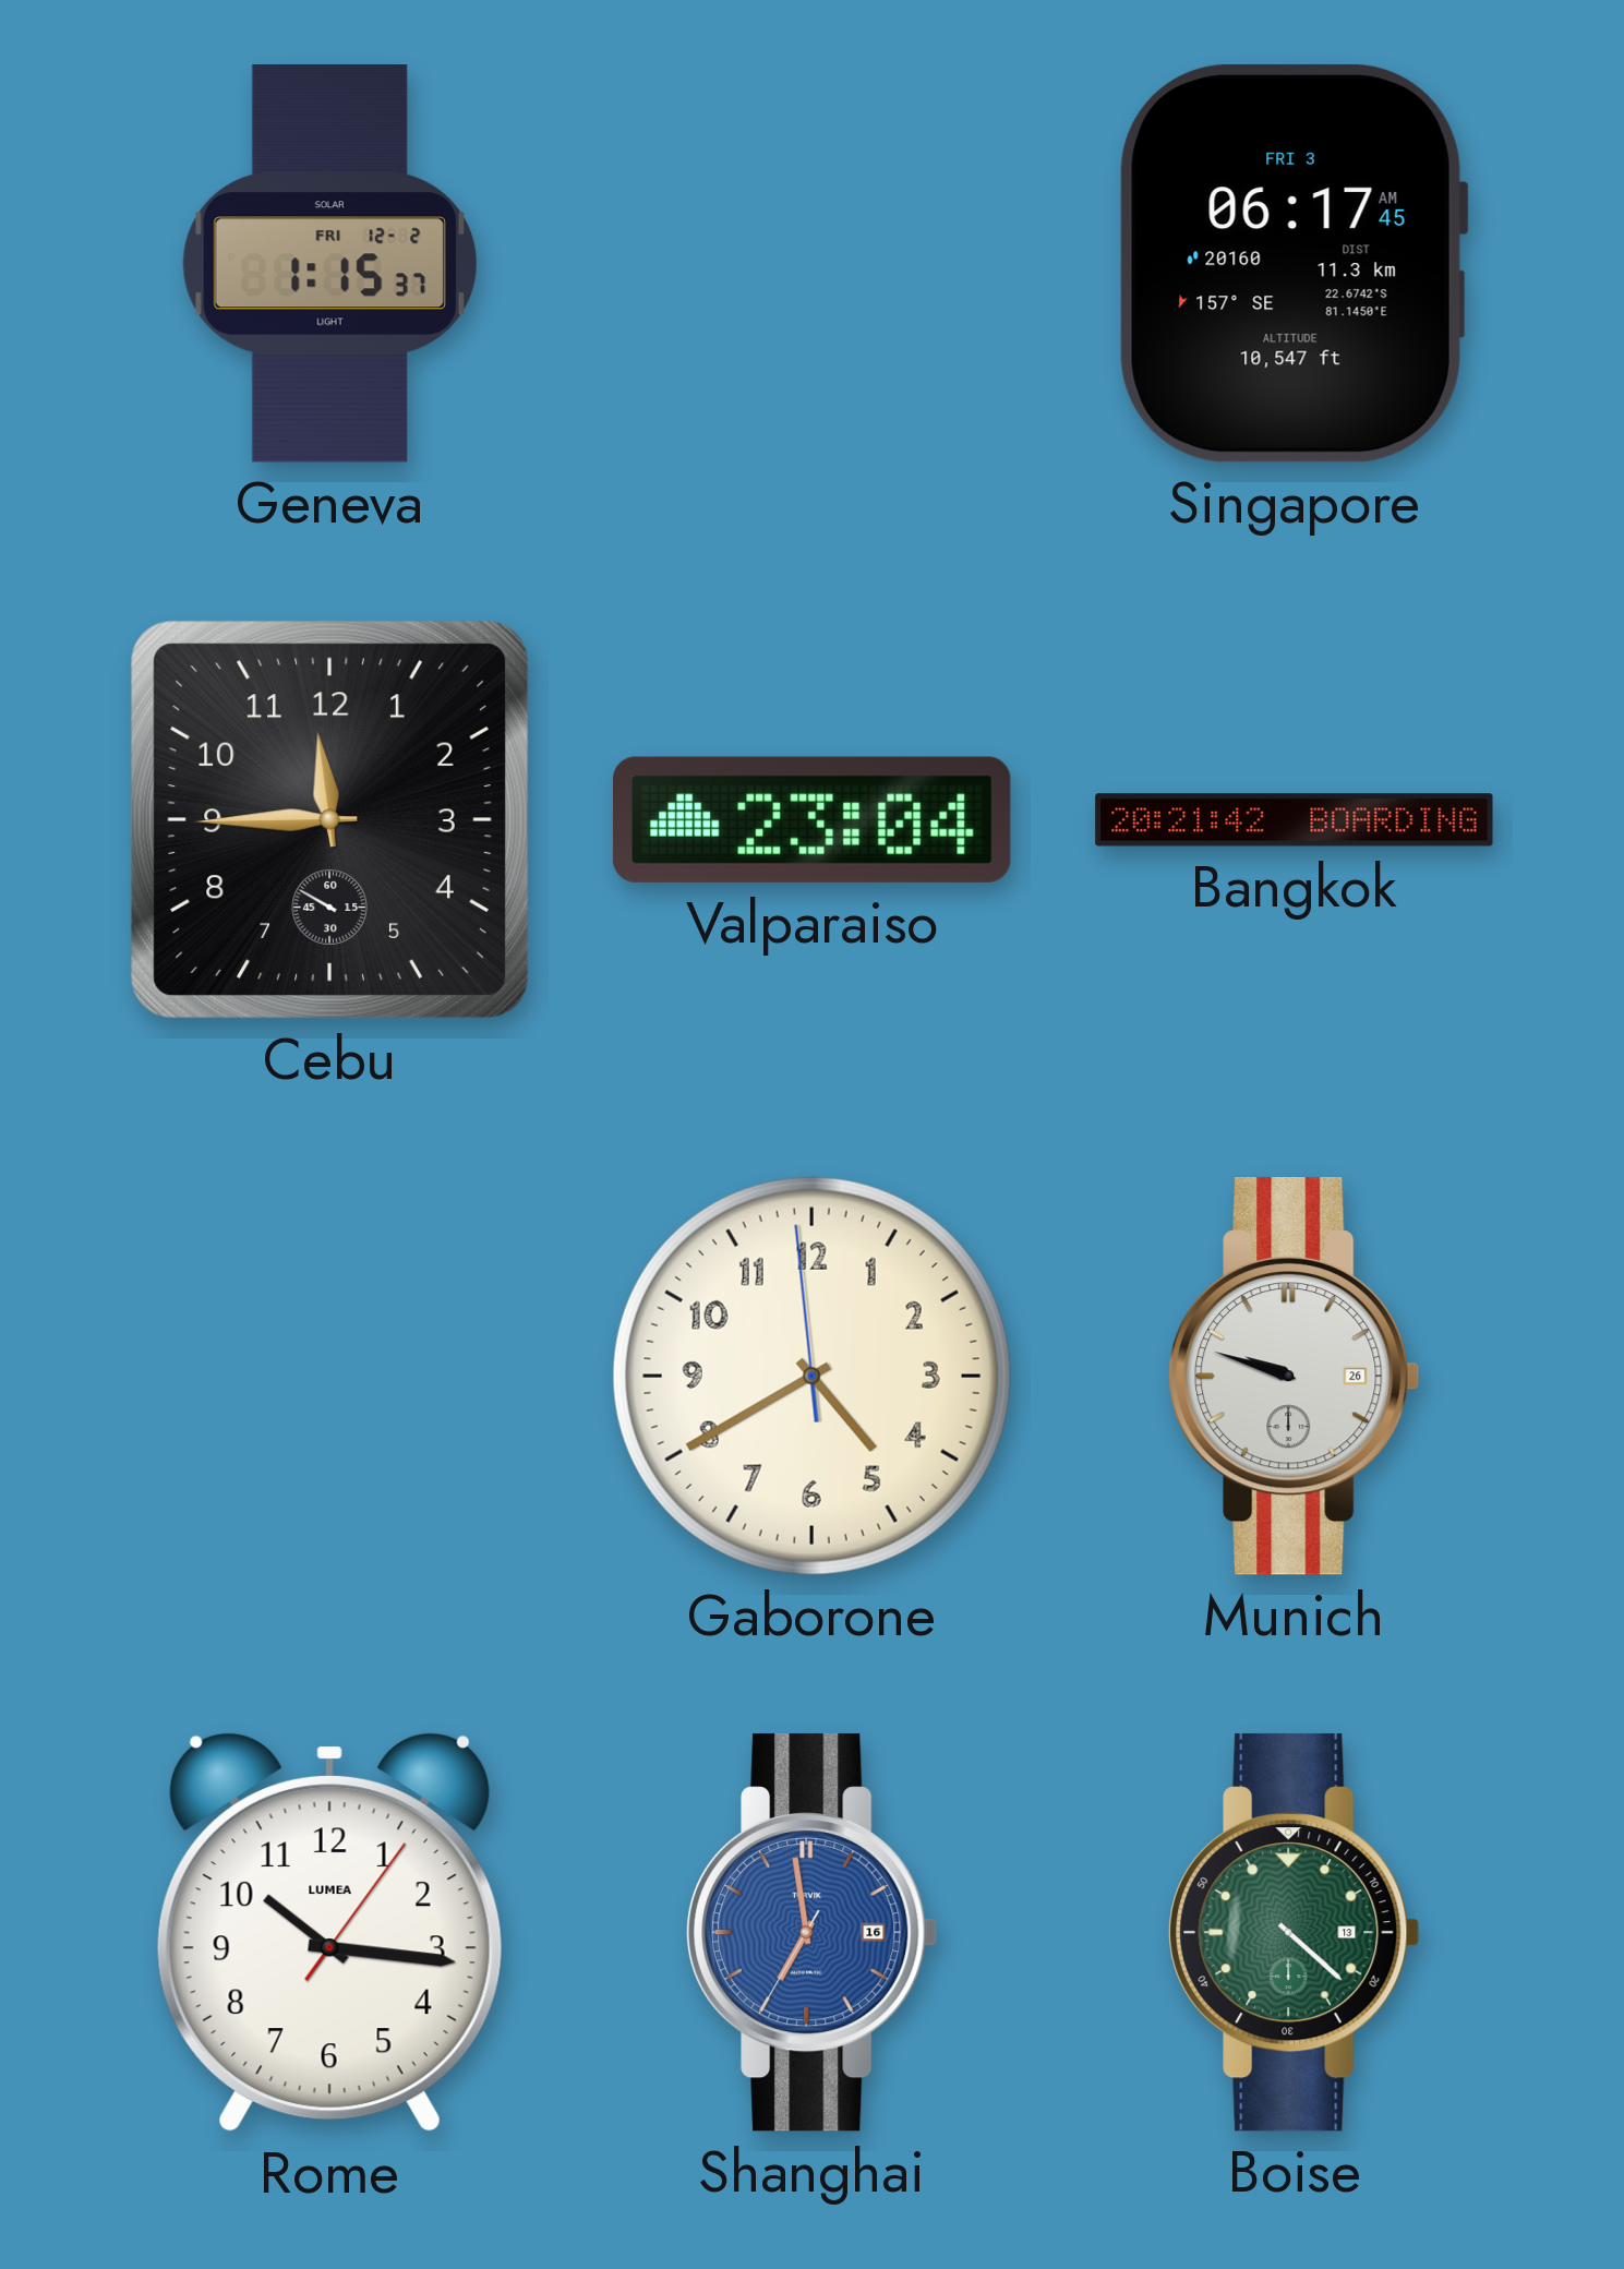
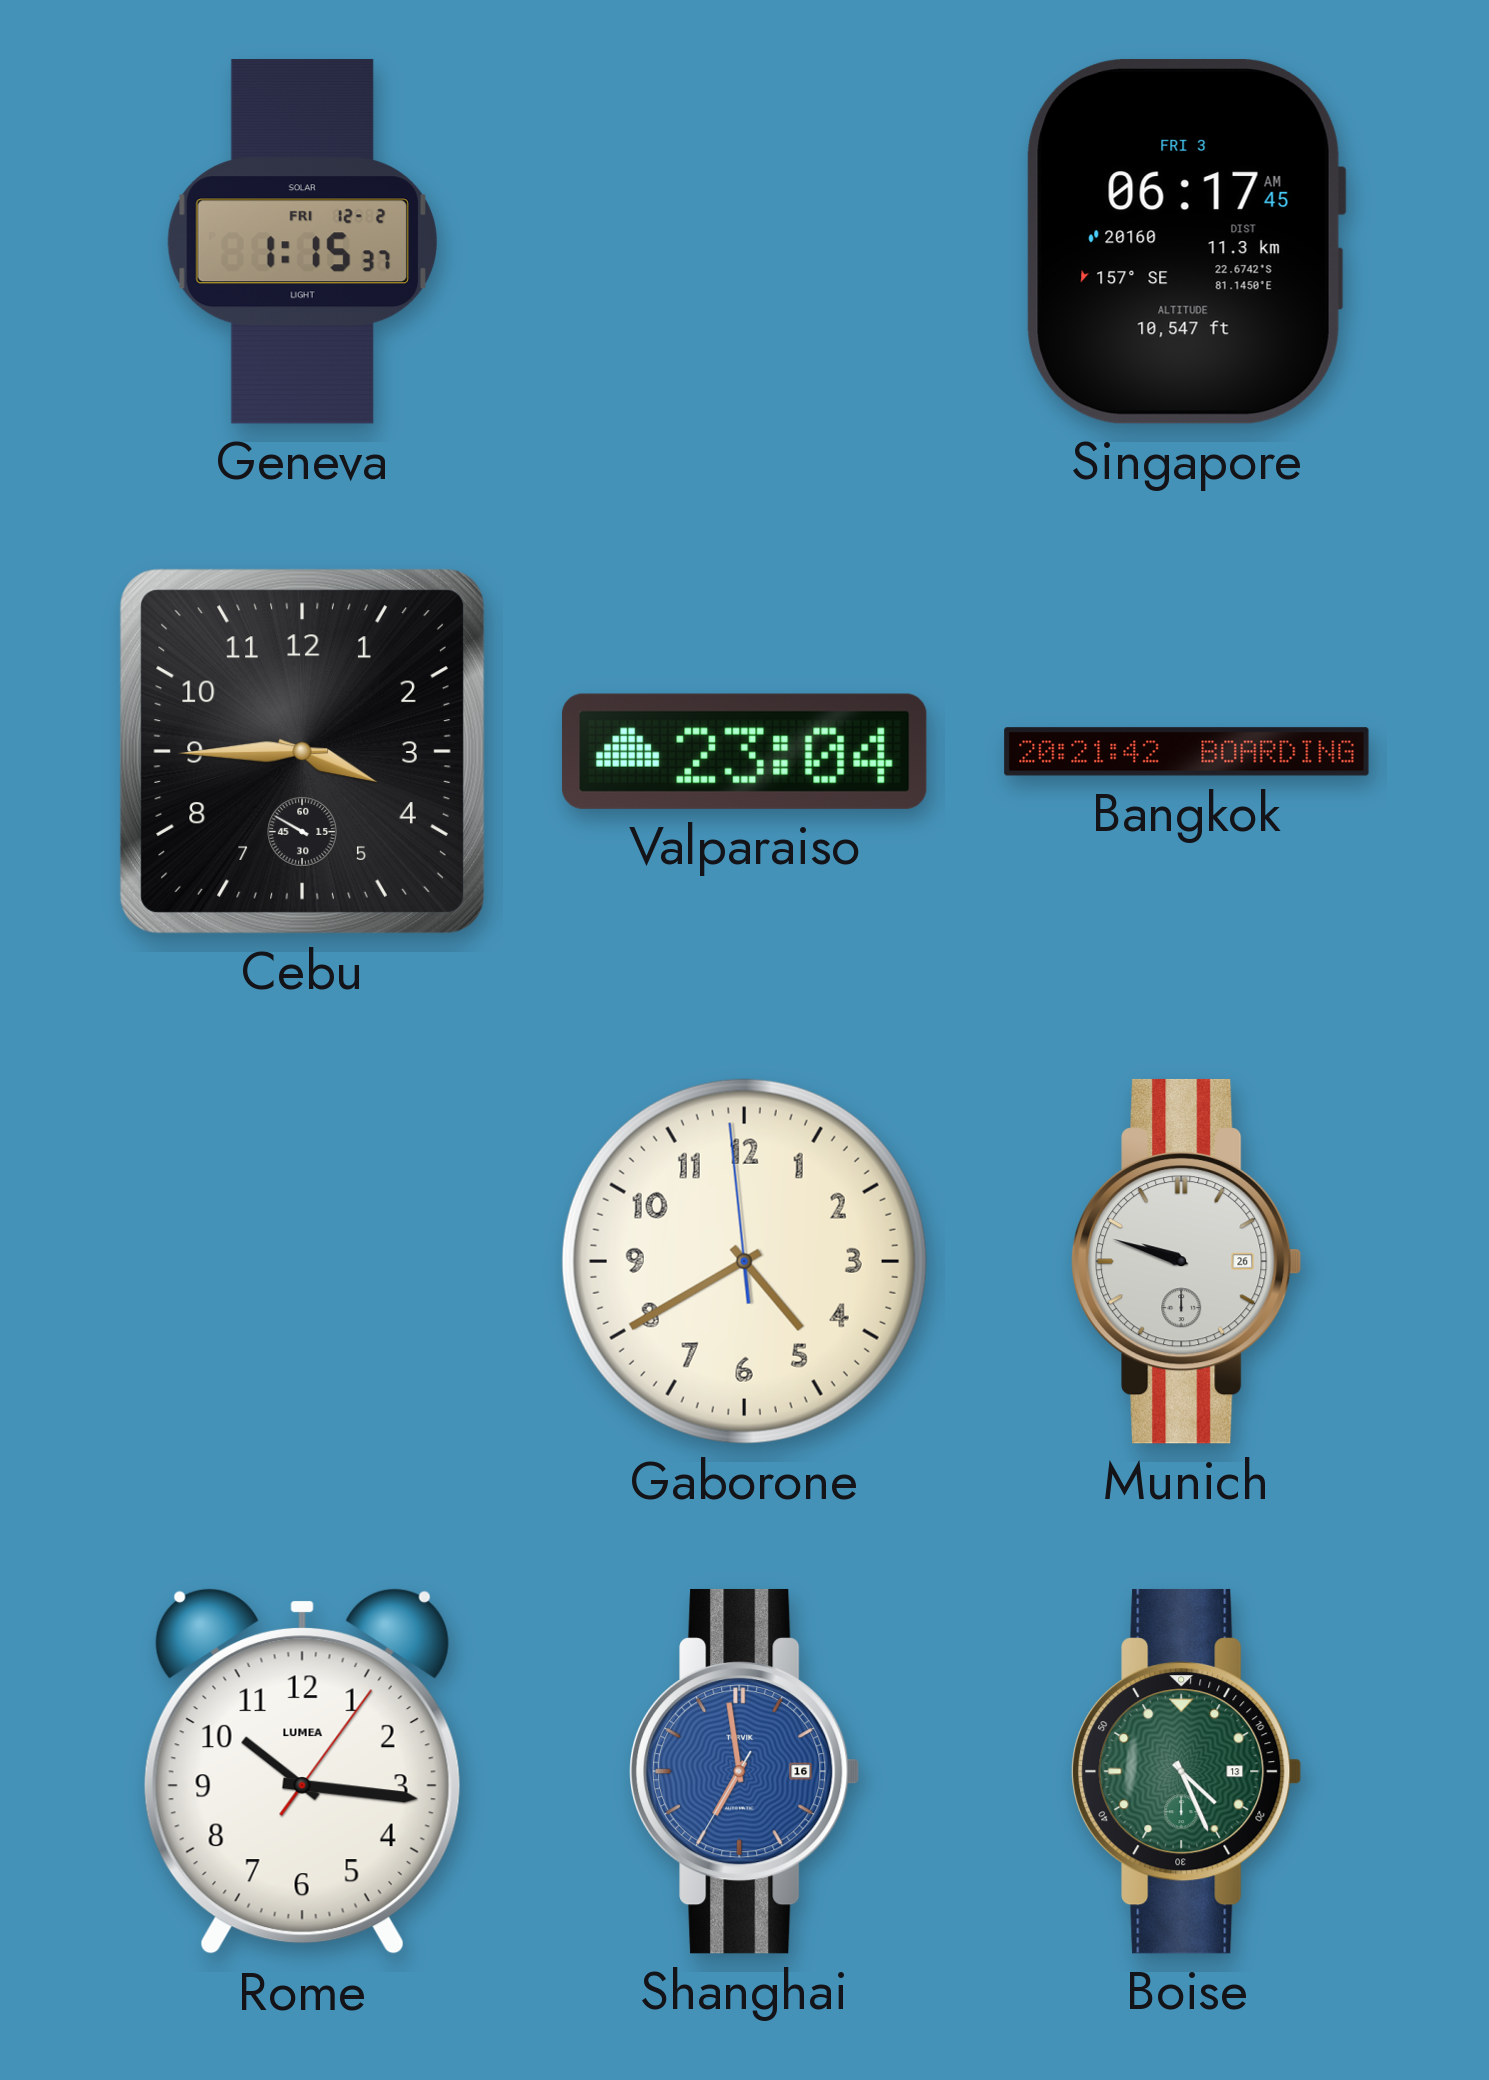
Cebu: 11:44 -> 3:44
Boise: 4:22 -> 4:26
